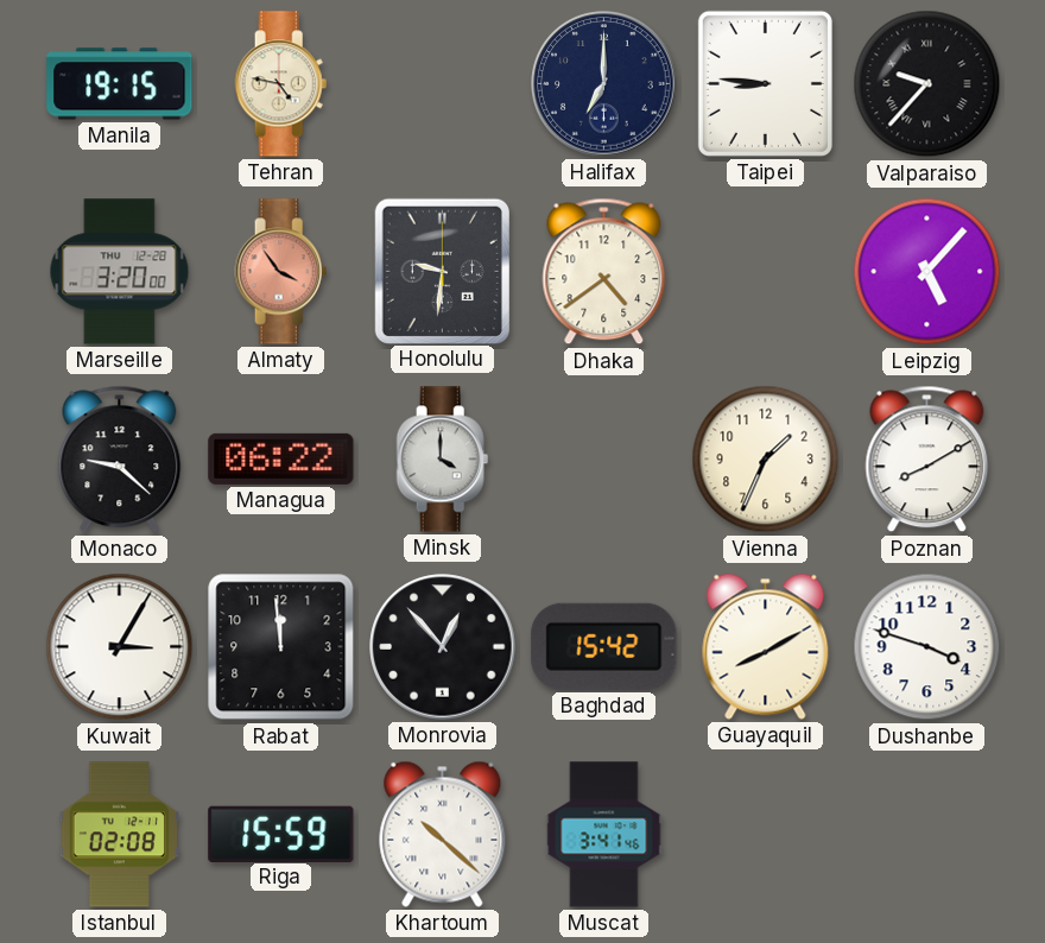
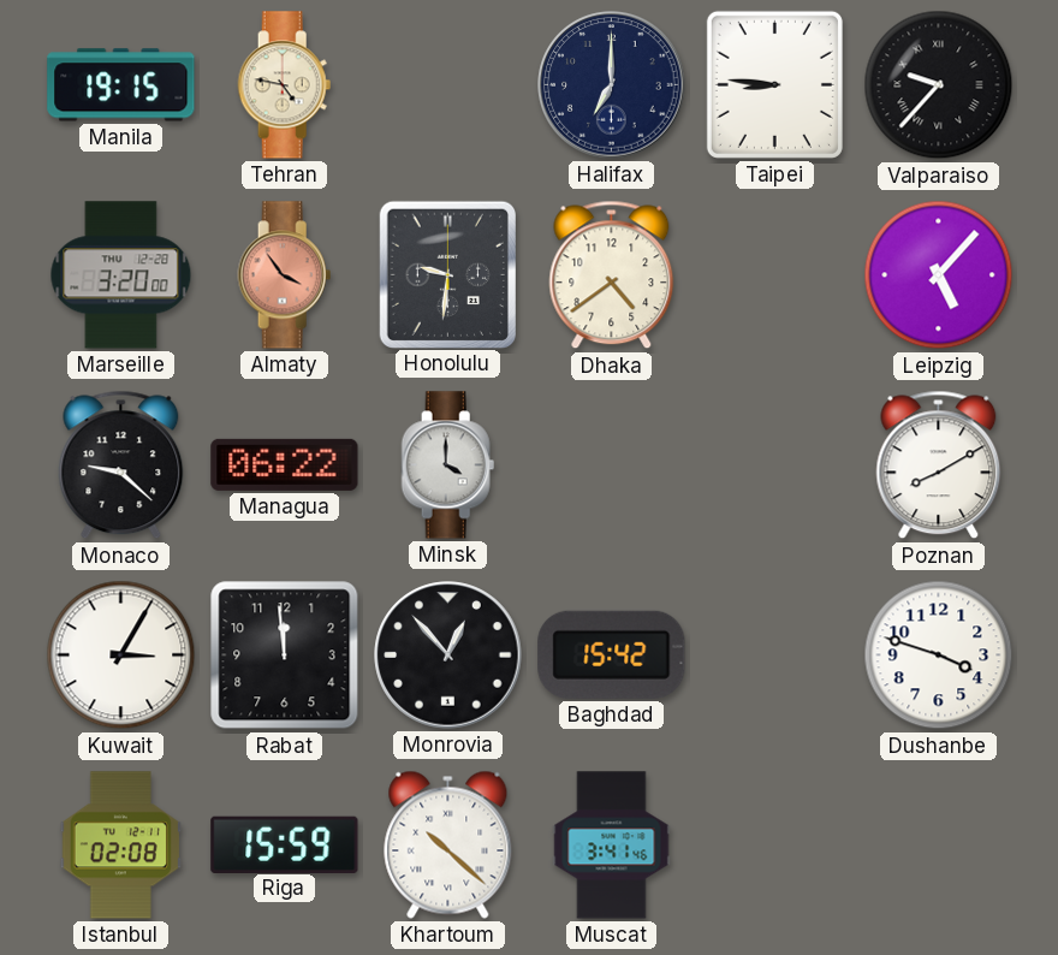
Vienna: 1:34 -> none
Guayaquil: 8:10 -> none
